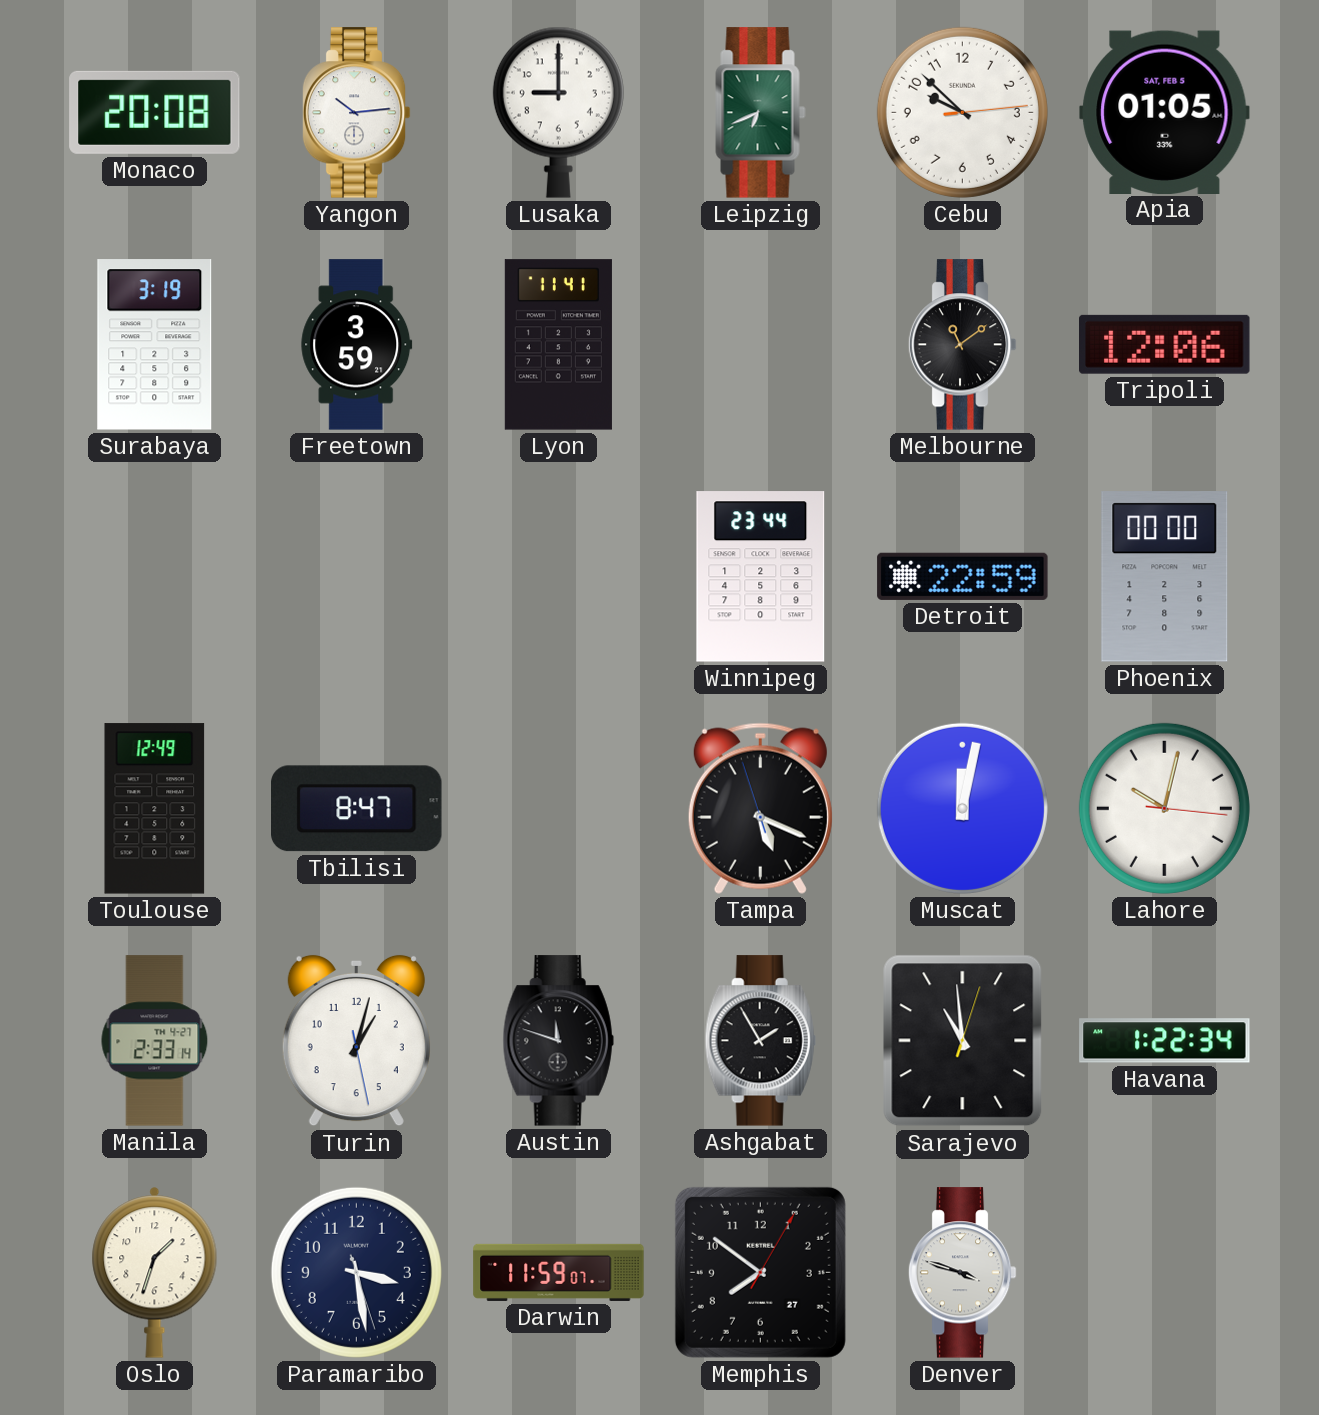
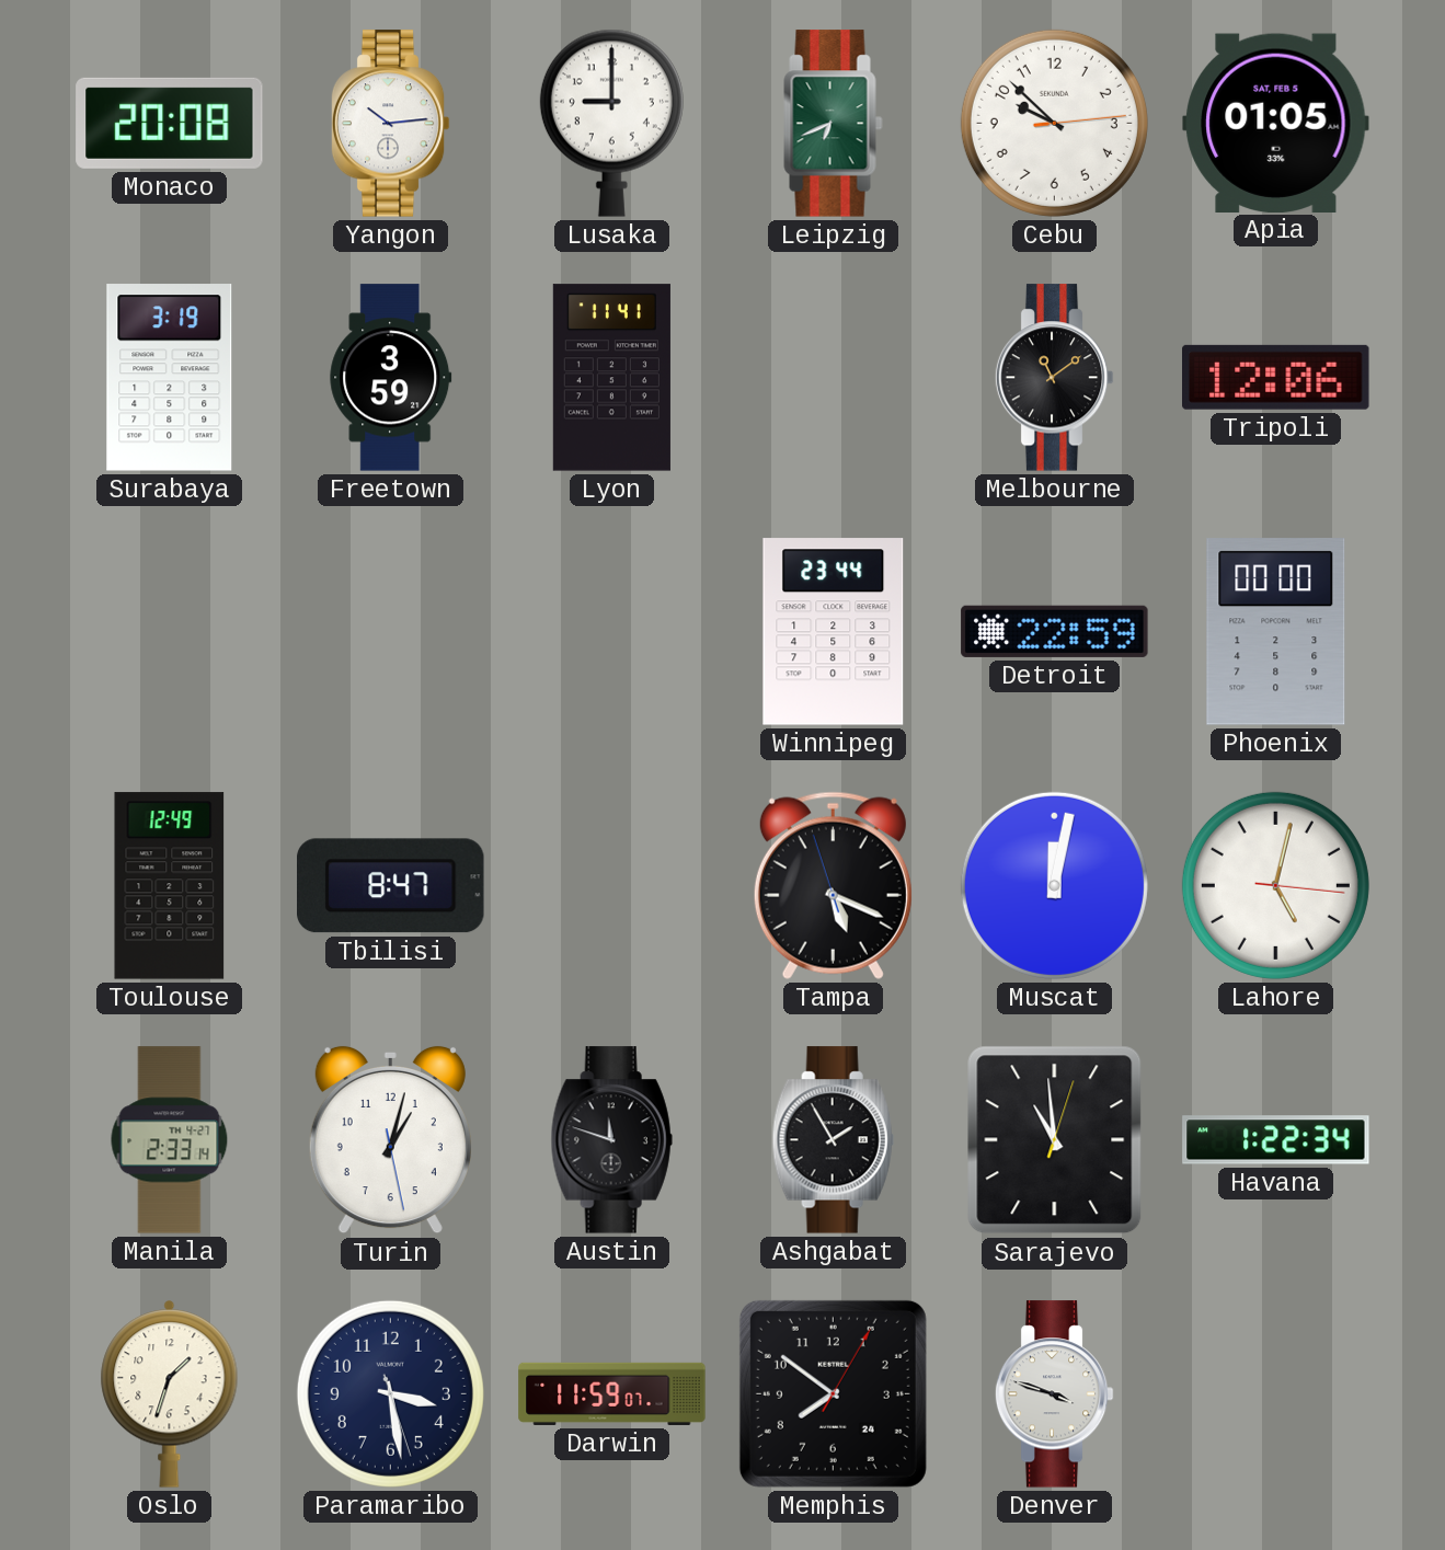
Lahore: 10:02 -> 5:02
Memphis date: 27 -> 24
